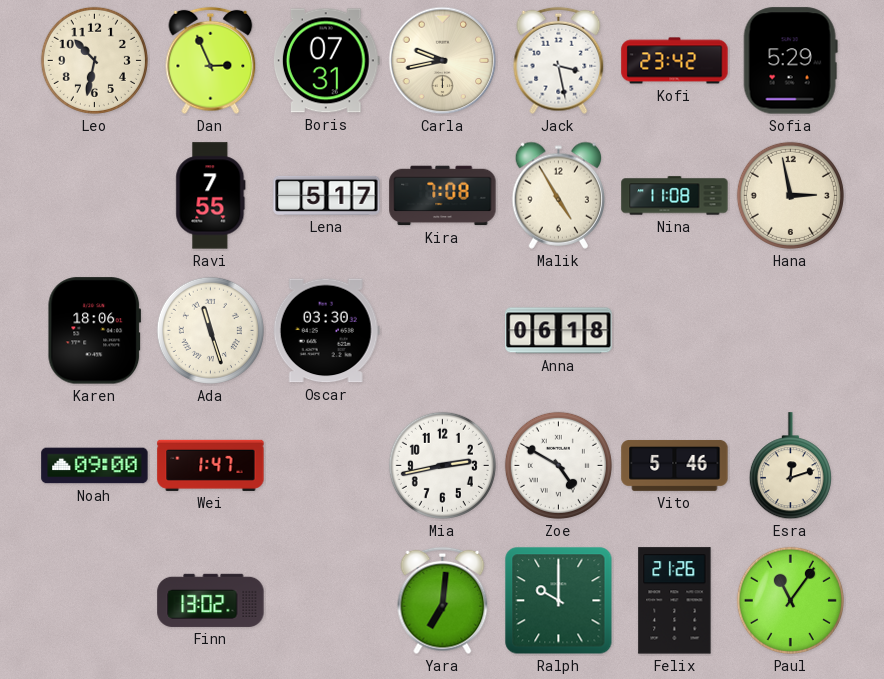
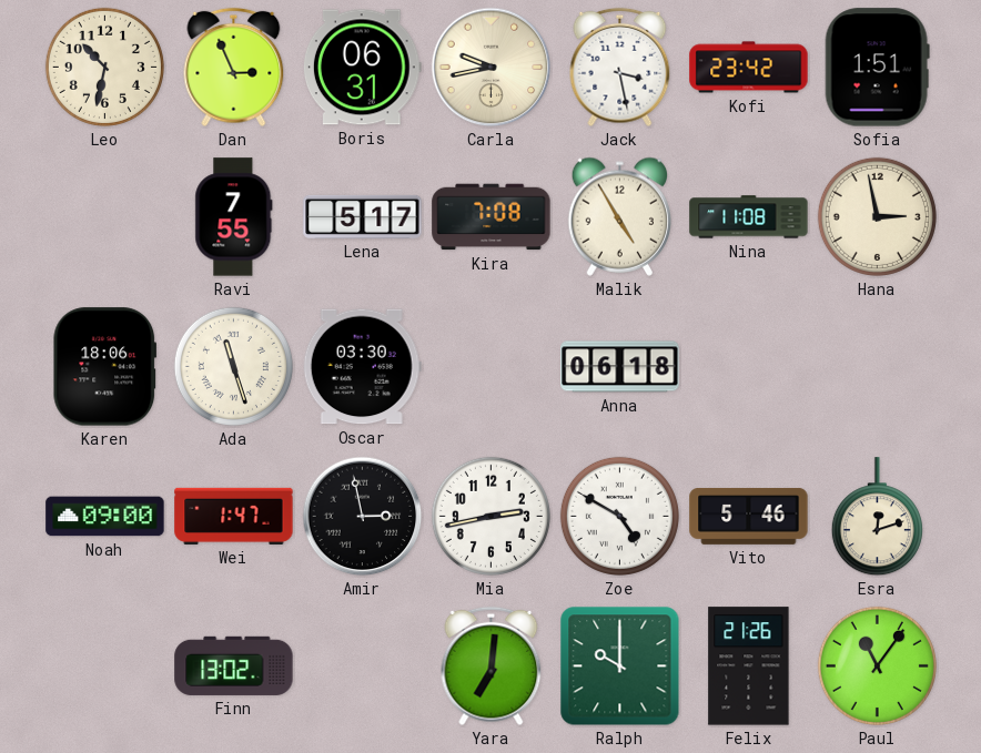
Boris: 07:31 -> 06:31
Sofia: 5:29 -> 1:51
Amir: none -> 2:58
